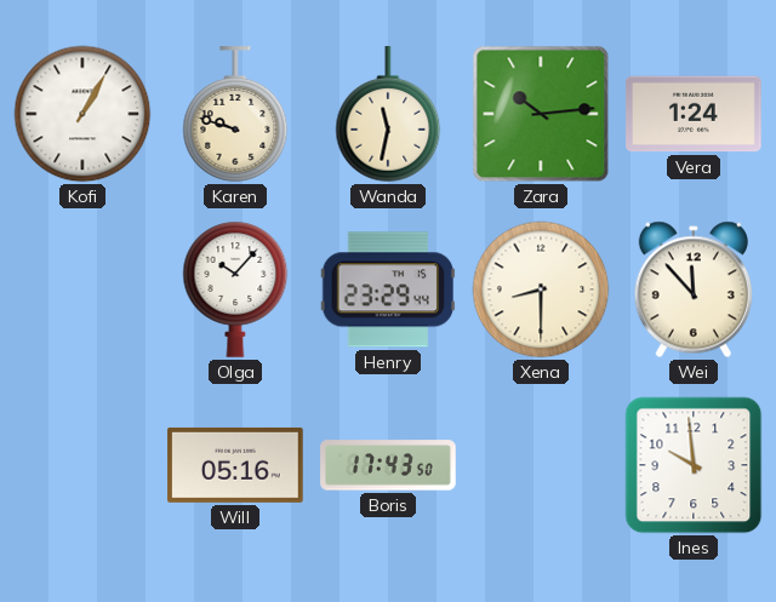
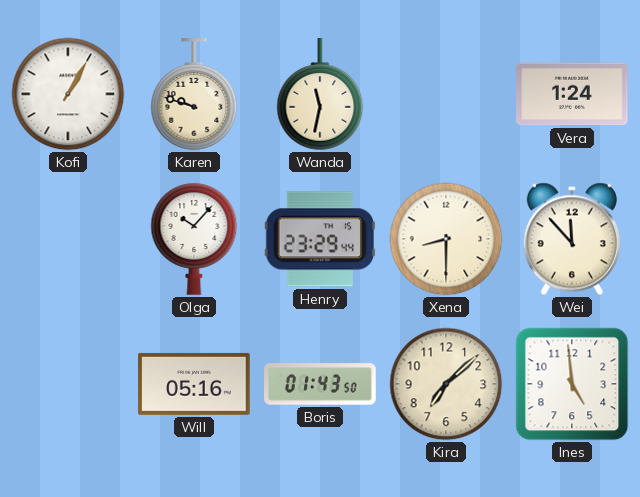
Zara: 10:14 -> none
Boris: 17:43 -> 01:43
Kira: none -> 7:08
Ines: 9:59 -> 4:59
